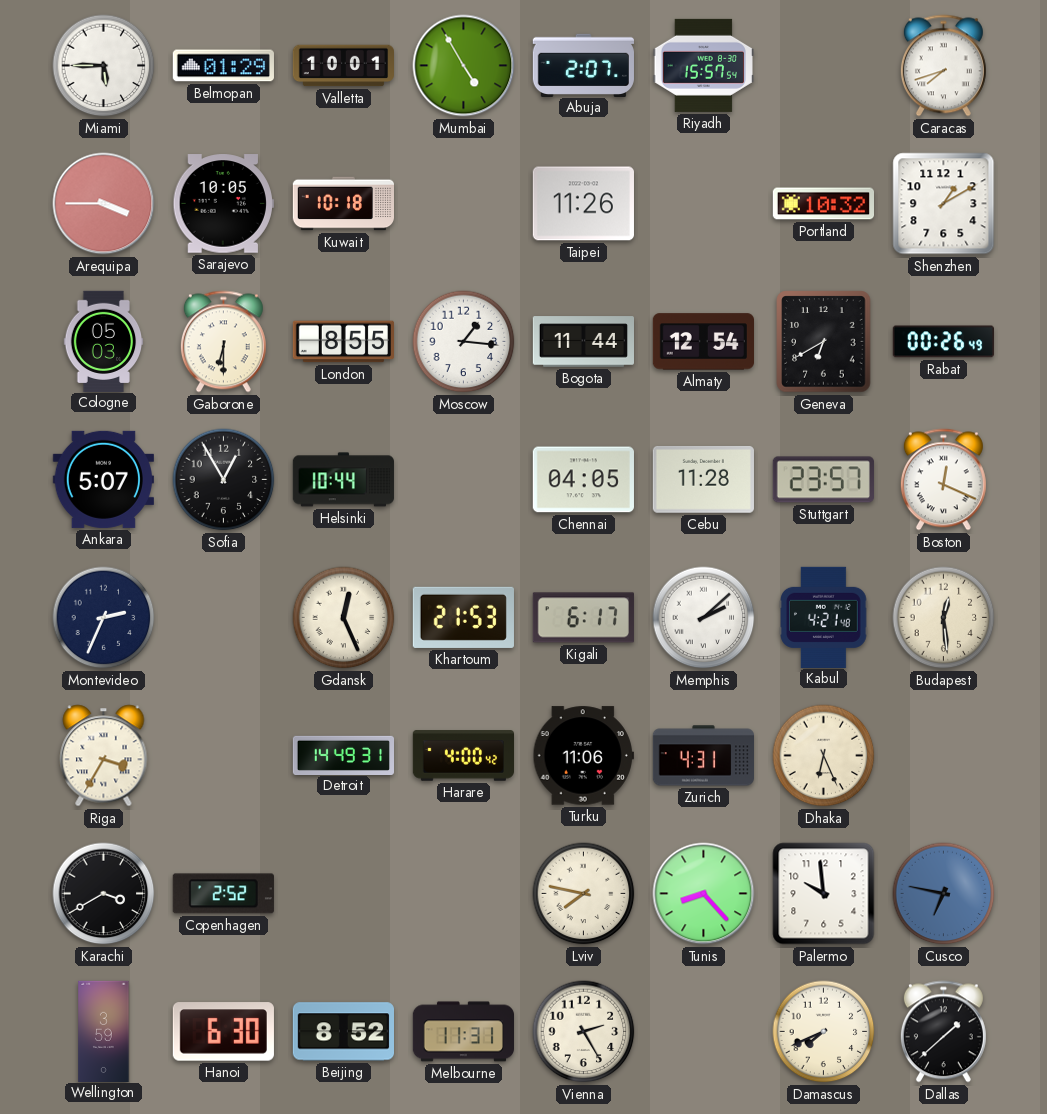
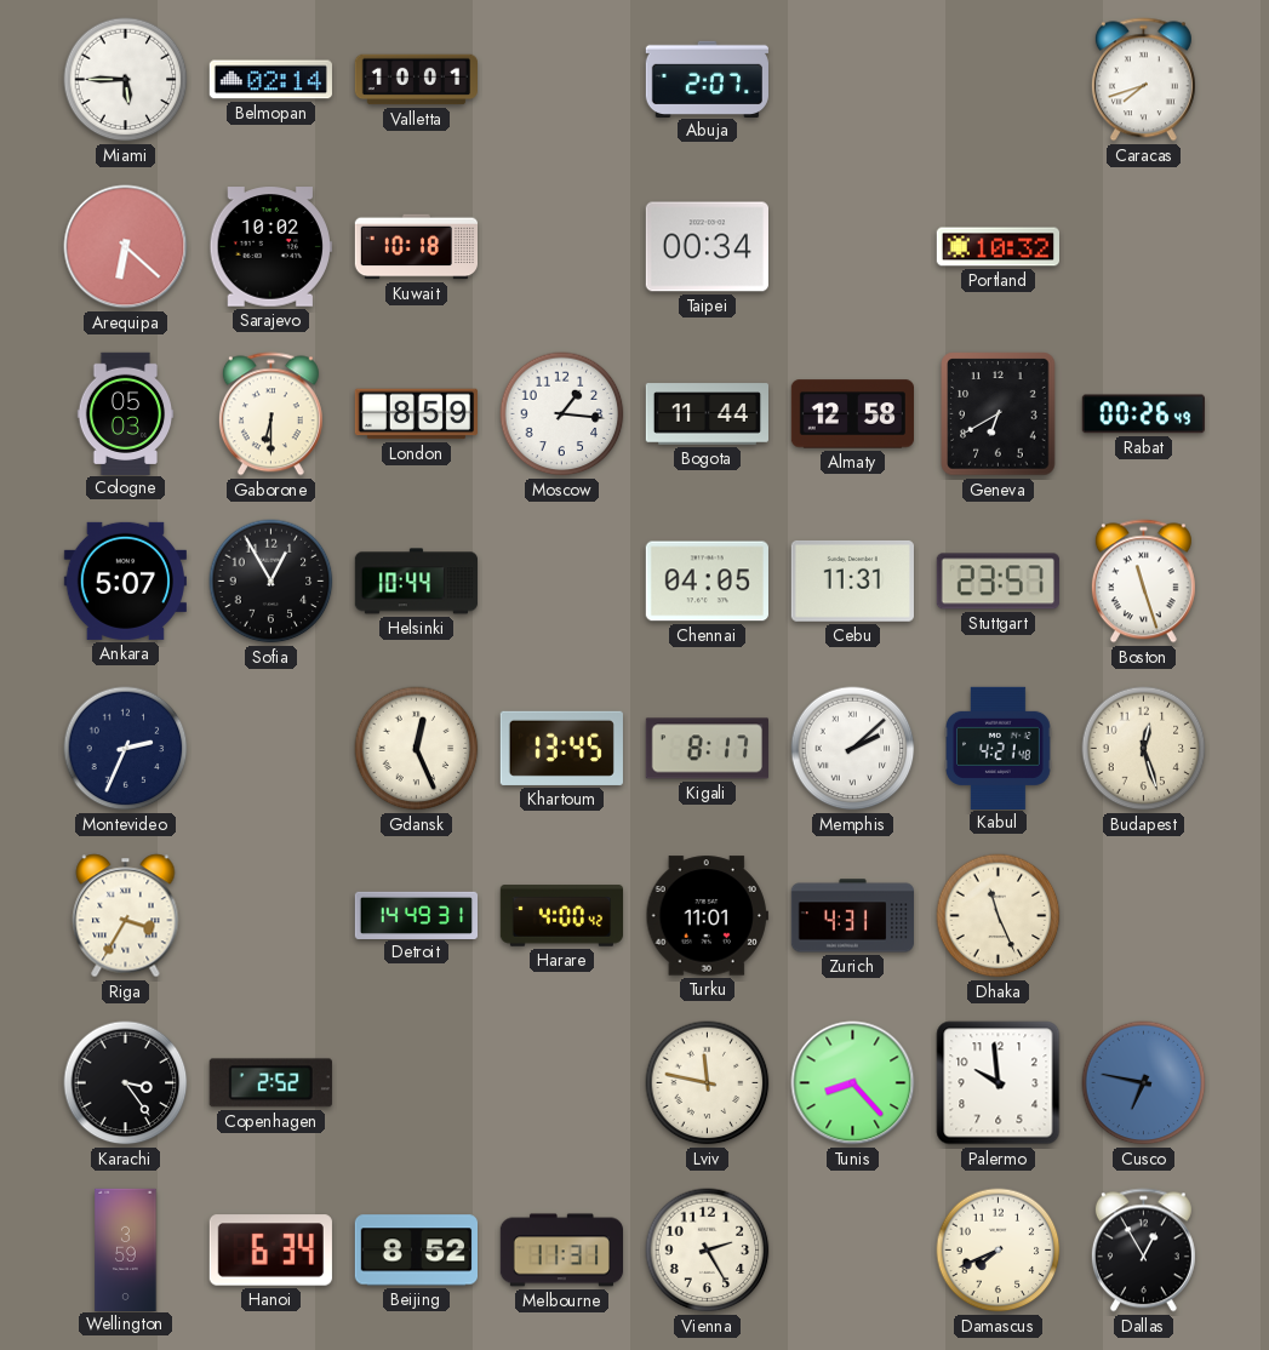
Belmopan: 01:29 -> 02:14
Mumbai: 4:55 -> none
Riyadh: 15:57 -> none
Arequipa: 3:45 -> 6:22
Sarajevo: 10:05 -> 10:02
Taipei: 11:26 -> 00:34
Shenzhen: 1:10 -> none
London: 8:55 -> 8:59
Almaty: 12:54 -> 12:58
Cebu: 11:28 -> 11:31
Boston: 12:19 -> 11:27
Khartoum: 21:53 -> 13:45
Kigali: 6:17 -> 8:17
Budapest: 12:29 -> 12:27
Turku: 11:06 -> 11:01
Dhaka: 6:26 -> 11:26
Karachi: 3:40 -> 3:24
Lviv: 7:47 -> 11:47
Hanoi: 6:30 -> 6:34
Dallas: 1:38 -> 12:55
